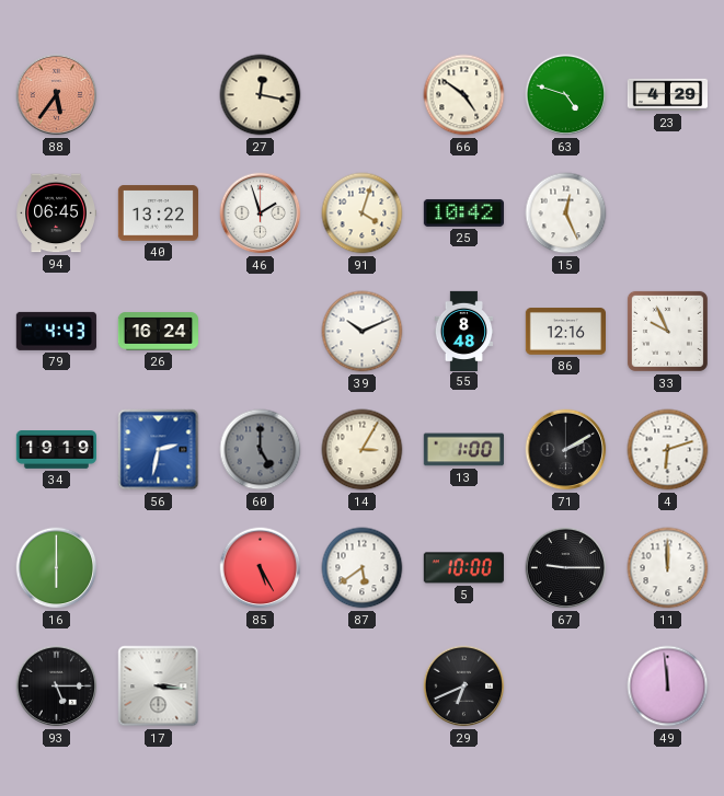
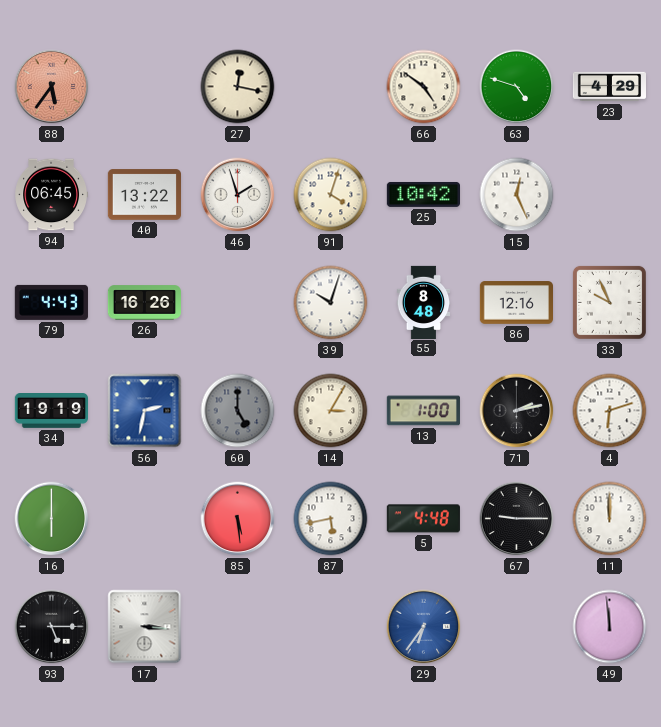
26: 16:24 -> 16:26
39: 10:11 -> 10:03
71: 2:10 -> 2:13
85: 5:25 -> 5:29
87: 5:39 -> 5:43
5: 10:00 -> 4:48
29: 6:41 -> 6:36
29 dial: black -> blue
